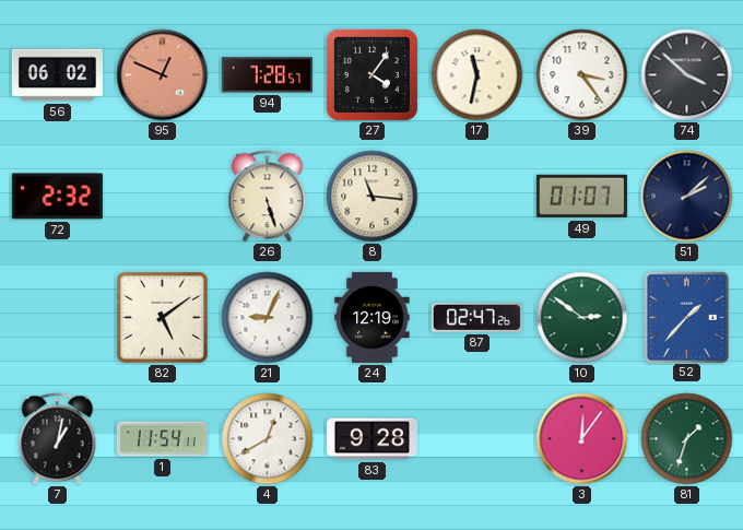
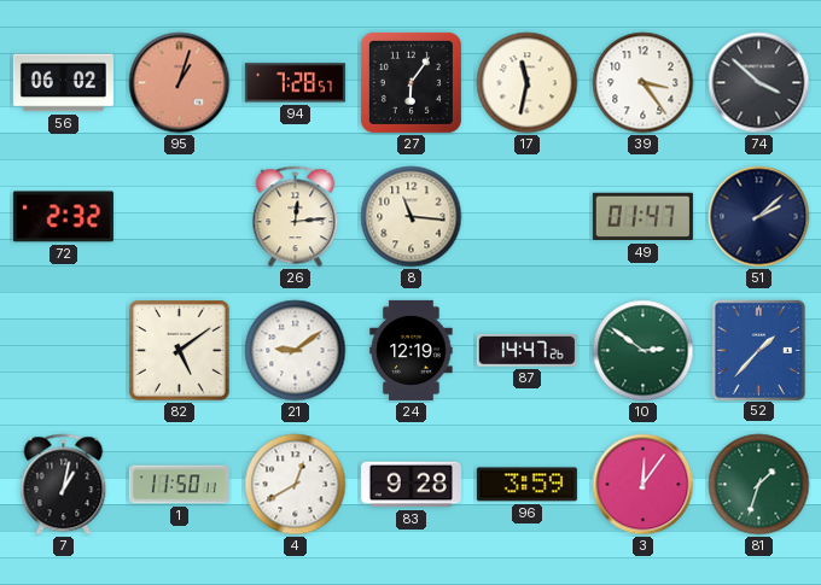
95: 12:49 -> 1:03
27: 4:06 -> 6:06
26: 5:27 -> 12:14
49: 01:07 -> 01:47
21: 9:04 -> 9:09
87: 02:47 -> 14:47
1: 11:54 -> 11:50
96: none -> 3:59
